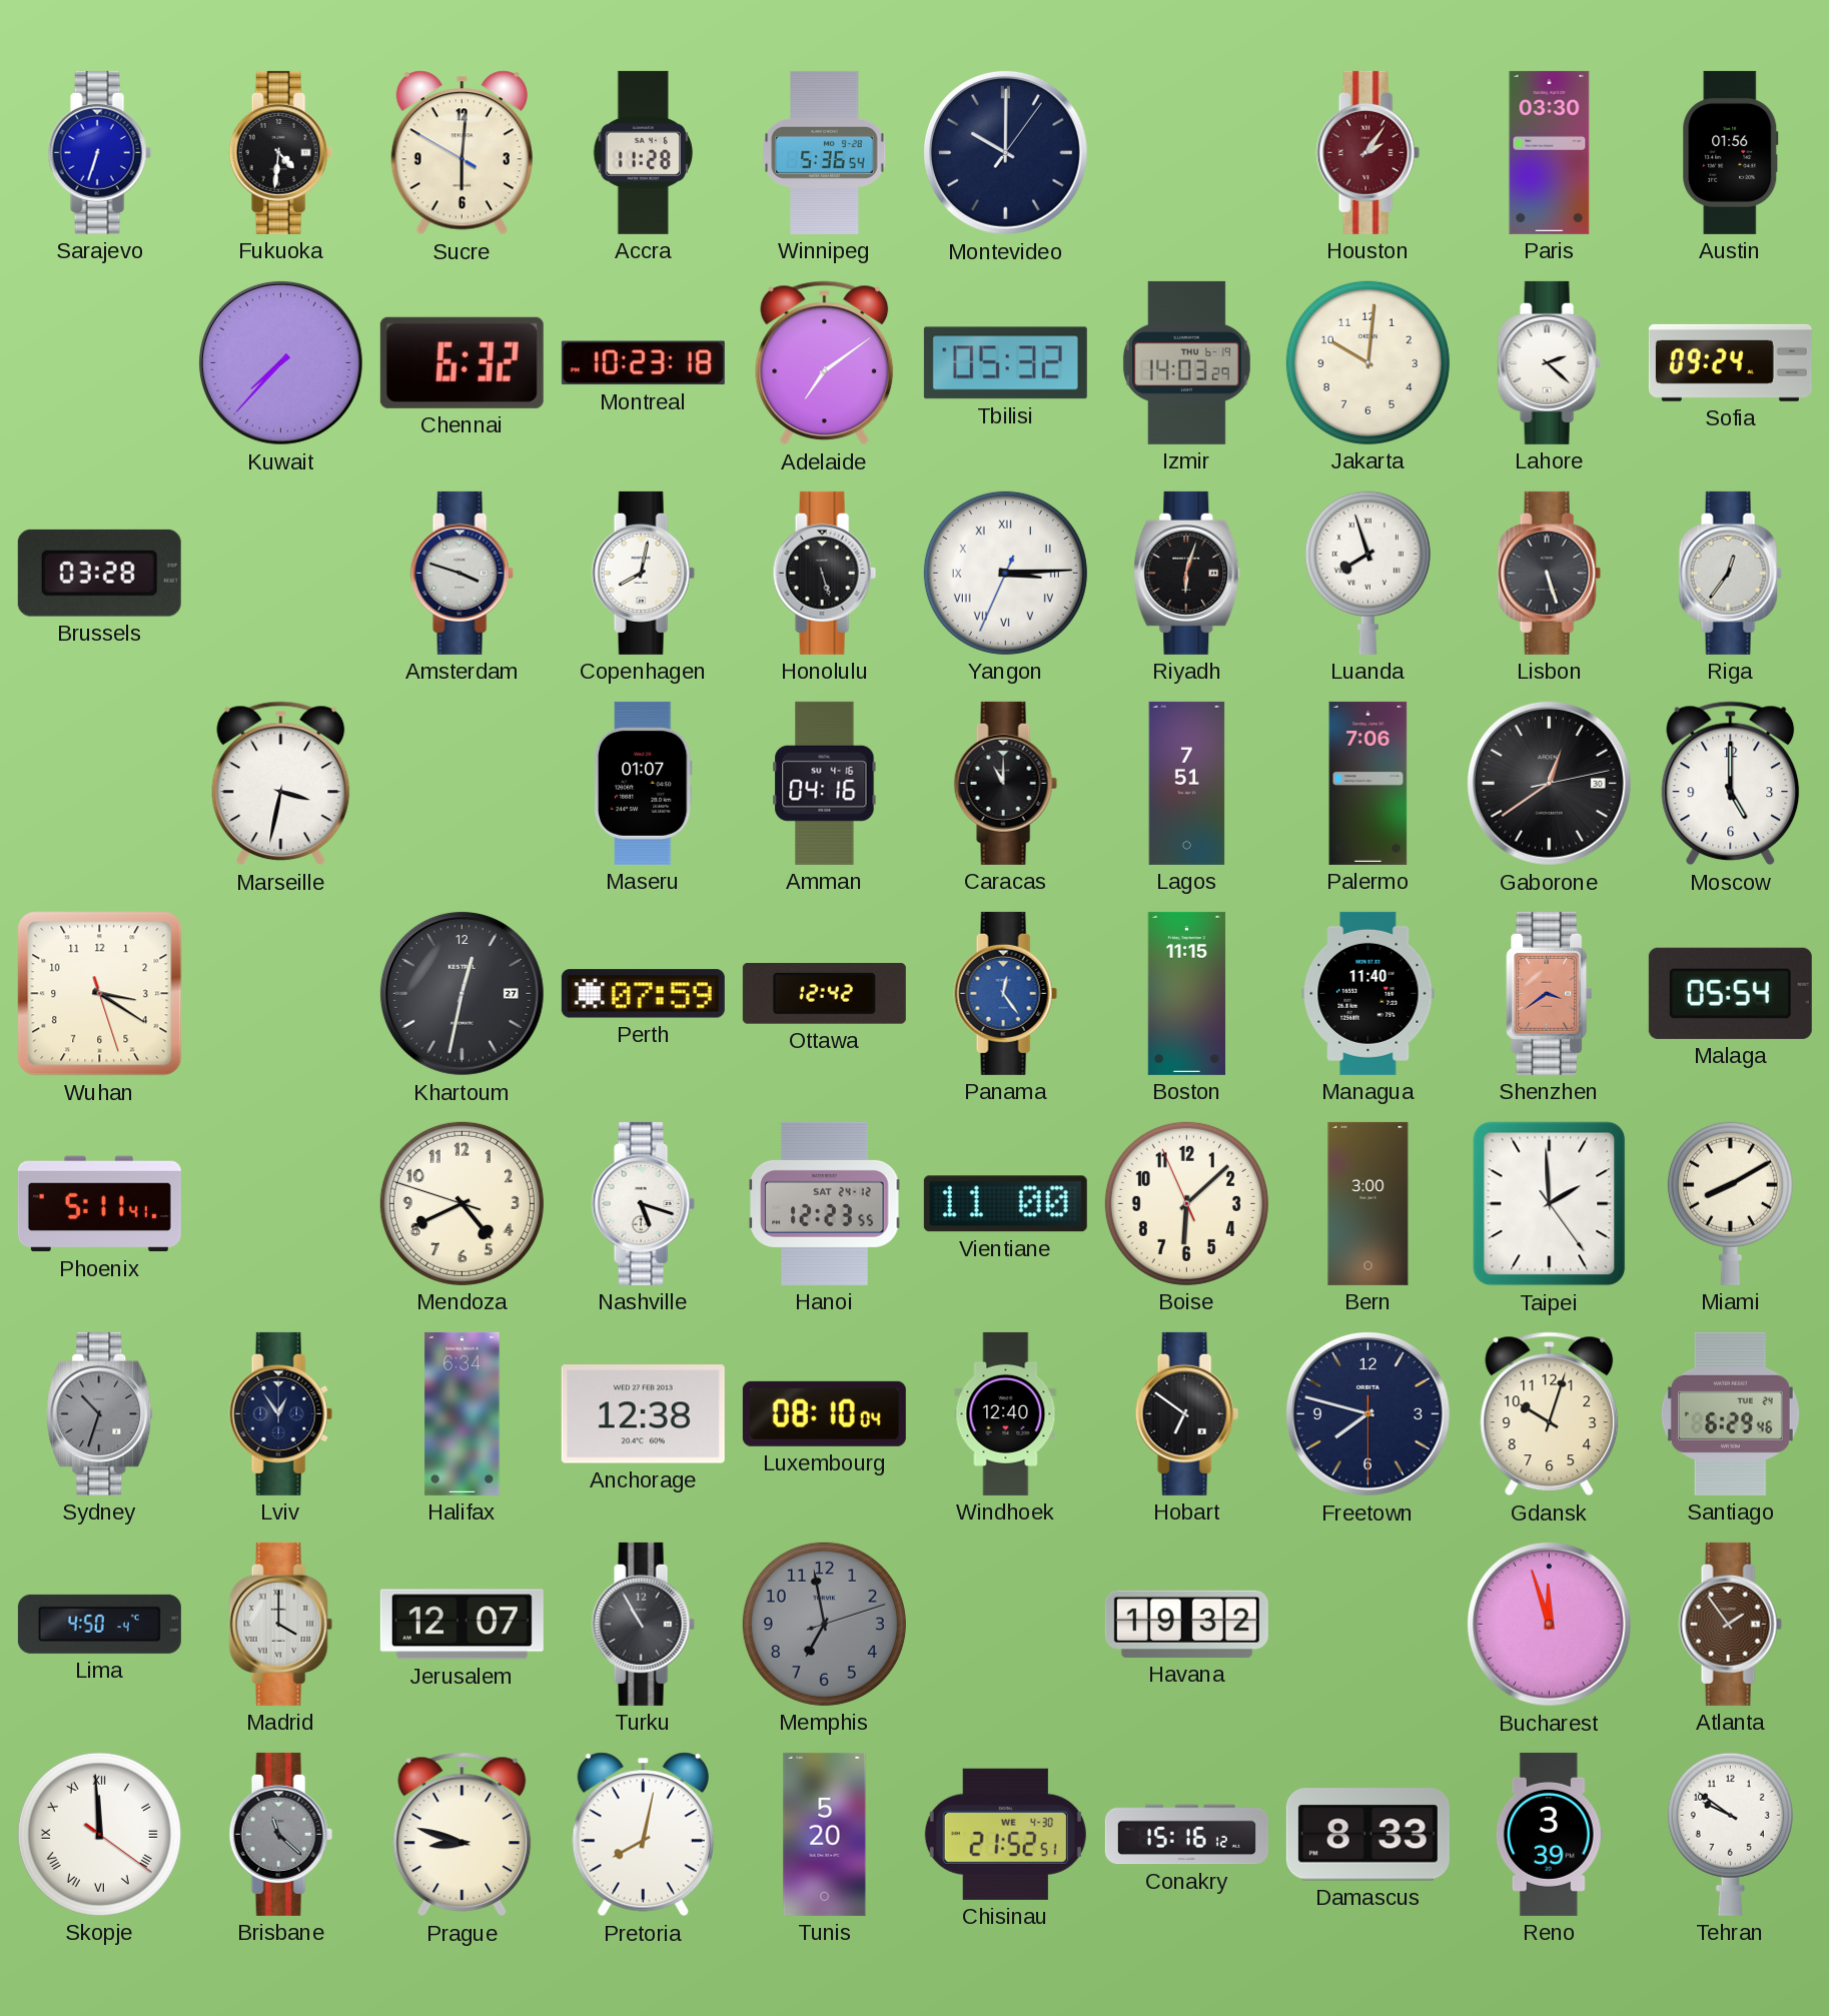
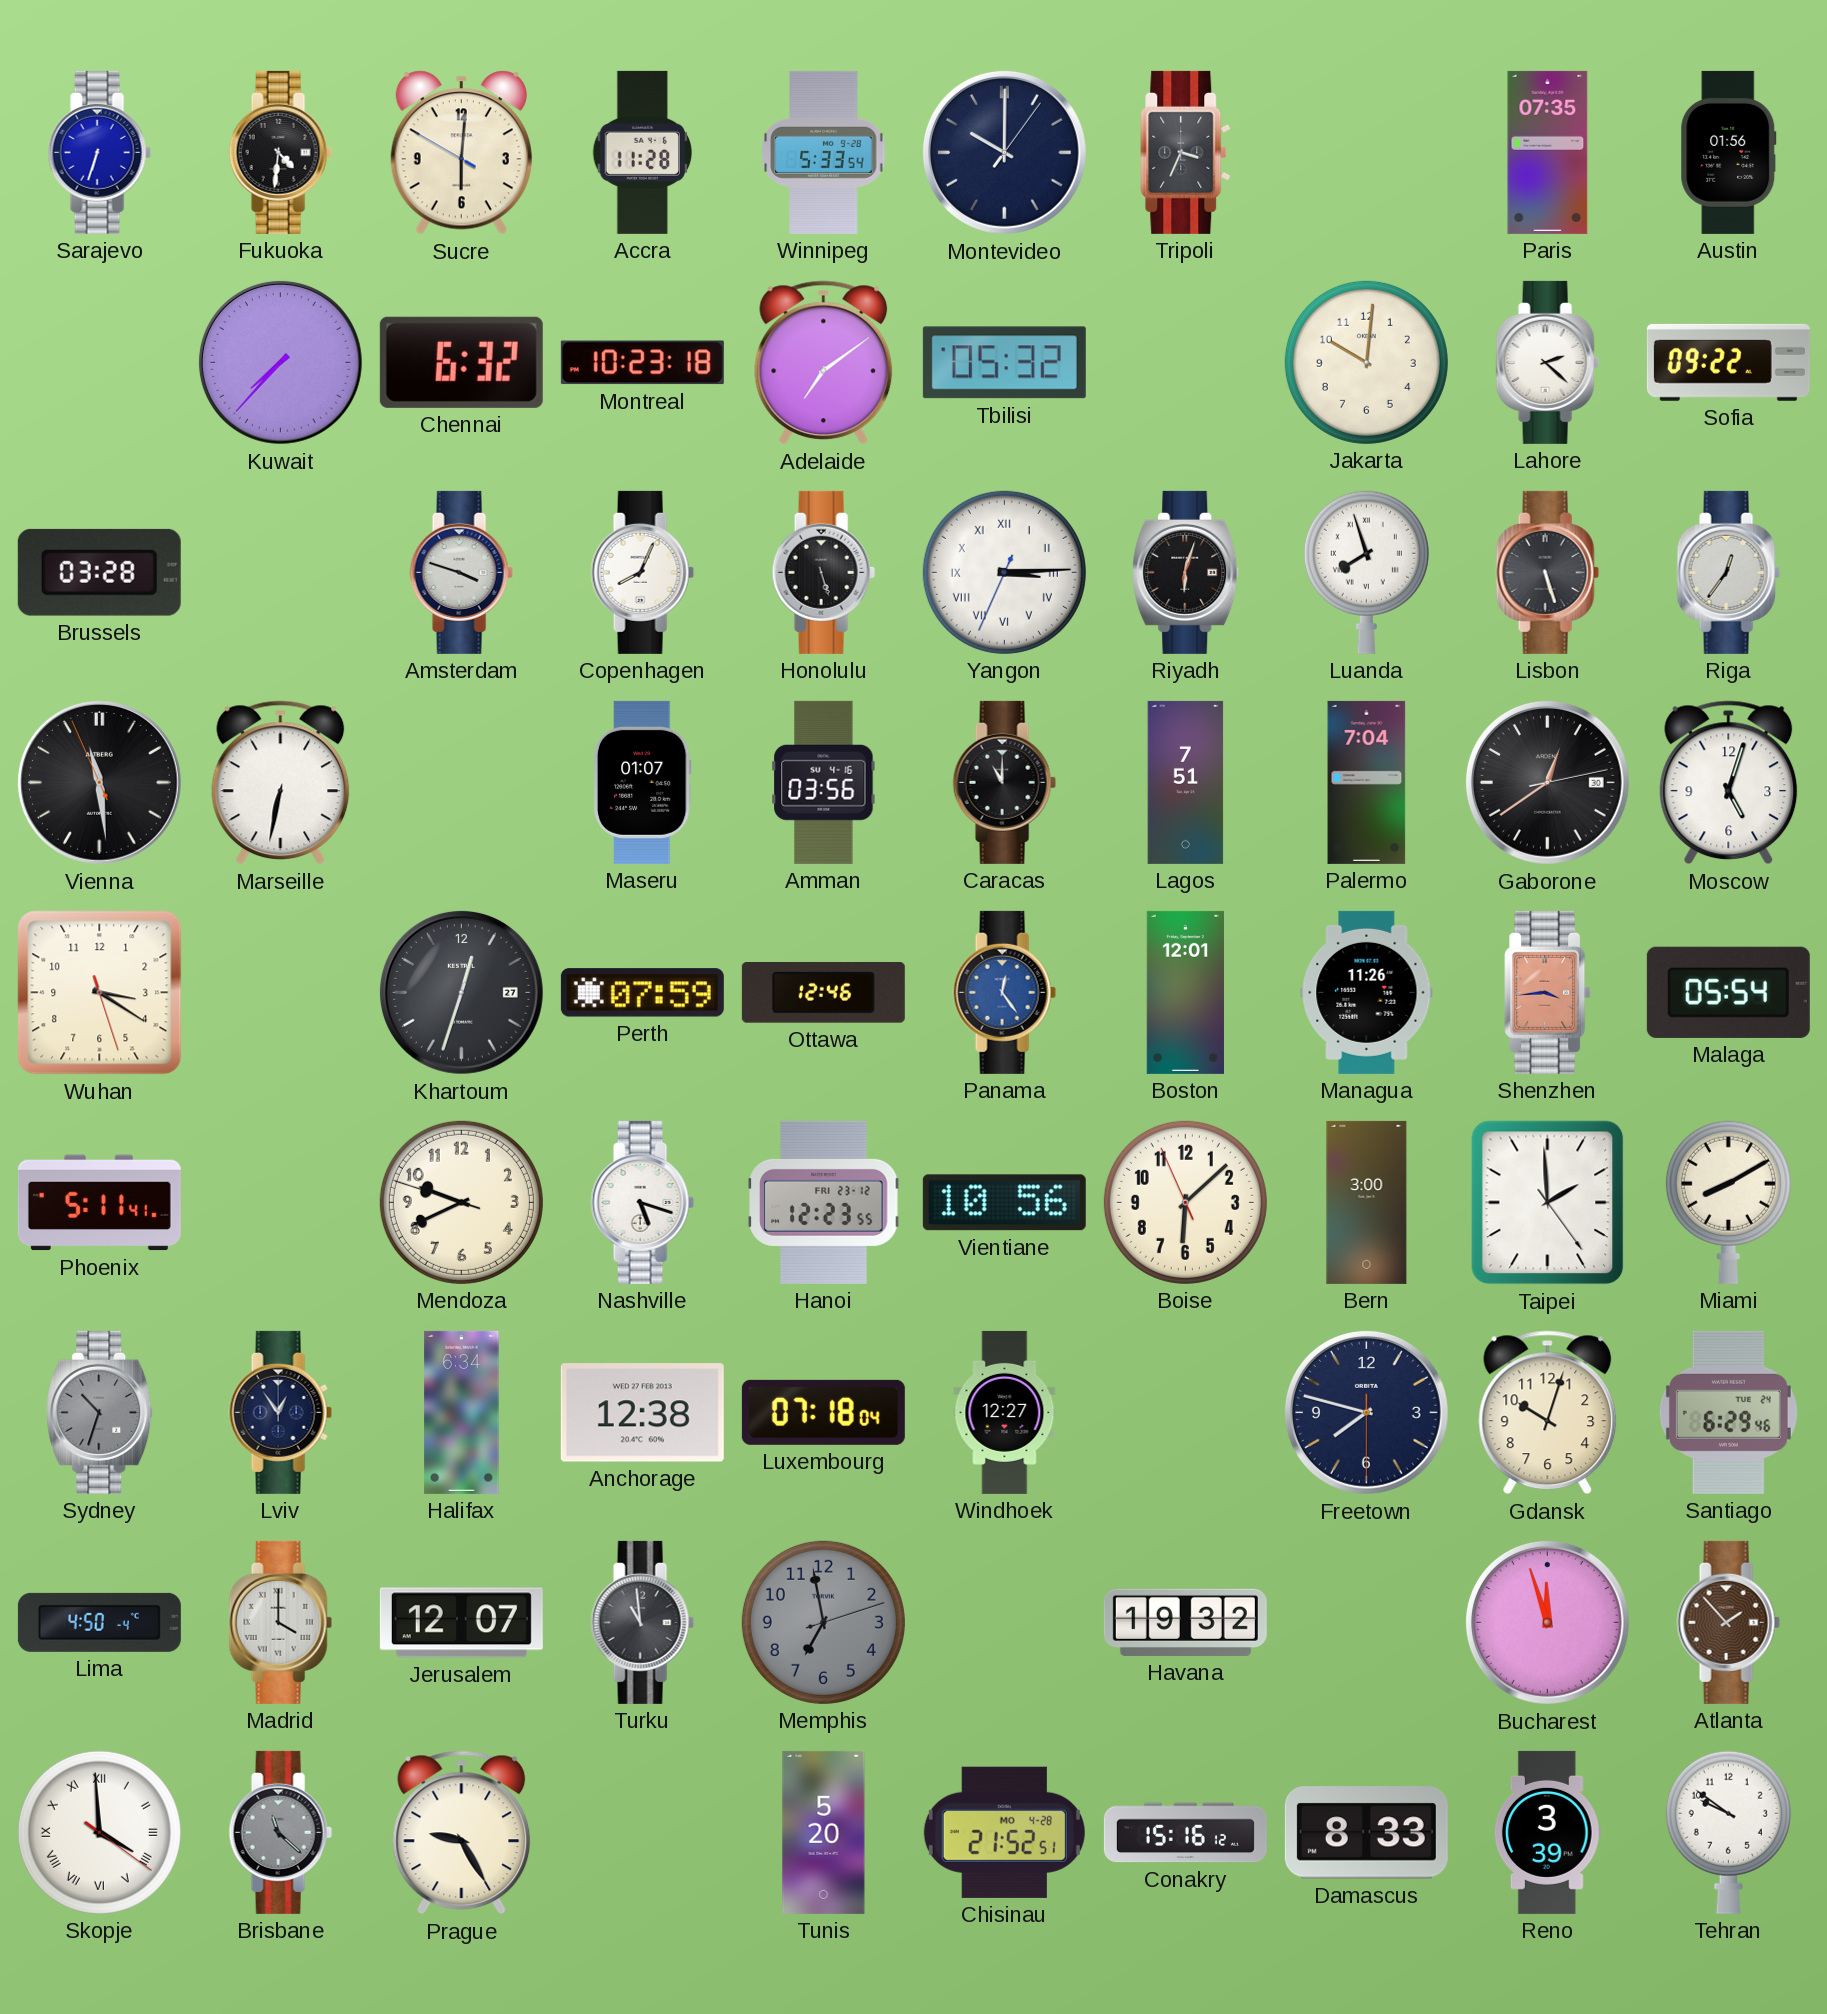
Winnipeg: 5:36 -> 5:33
Tripoli: none -> 3:34
Houston: 2:06 -> none
Paris: 03:30 -> 07:35
Izmir: 14:03 -> none
Sofia: 09:24 -> 09:22
Copenhagen: 8:02 -> 8:04
Vienna: none -> 11:28
Marseille: 3:32 -> 6:32
Amman: 04:16 -> 03:56
Palermo: 7:06 -> 7:04
Moscow: 5:00 -> 5:03
Khartoum: 12:32 -> 12:33
Ottawa: 12:42 -> 12:46
Boston: 11:15 -> 12:01
Managua: 11:40 -> 11:26
Shenzhen: 3:39 -> 3:44
Mendoza: 4:40 -> 9:40
Hanoi date: SAT 24-12 -> FRI 23-12
Vientiane: 11:00 -> 10:56
Luxembourg: 08:10 -> 07:18
Windhoek: 12:40 -> 12:27
Hobart: 6:51 -> none
Turku: 10:55 -> 10:59
Atlanta: 1:54 -> 1:53
Skopje: 11:59 -> 3:59
Prague: 8:48 -> 9:25
Pretoria: 8:02 -> none
Chisinau date: WE 4-30 -> MO 4-28
